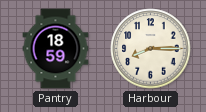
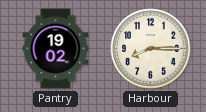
Pantry: 18:59 -> 19:02
